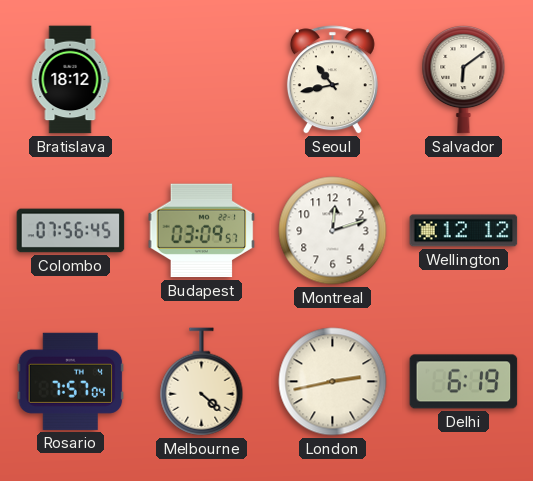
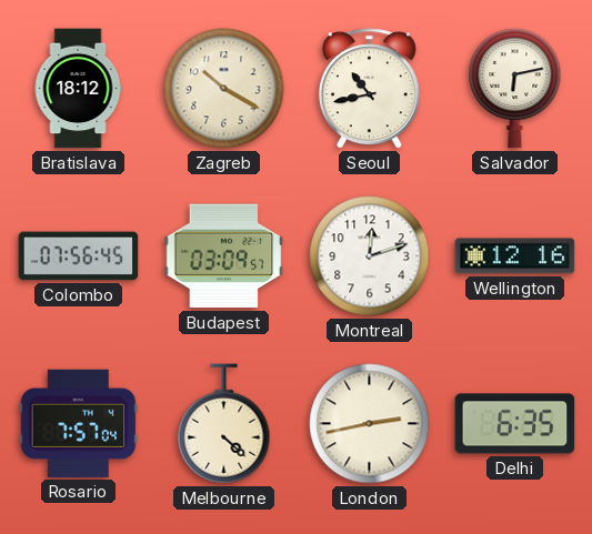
Zagreb: none -> 10:20
Salvador: 6:09 -> 6:13
Wellington: 12:12 -> 12:16
Delhi: 6:19 -> 6:35
